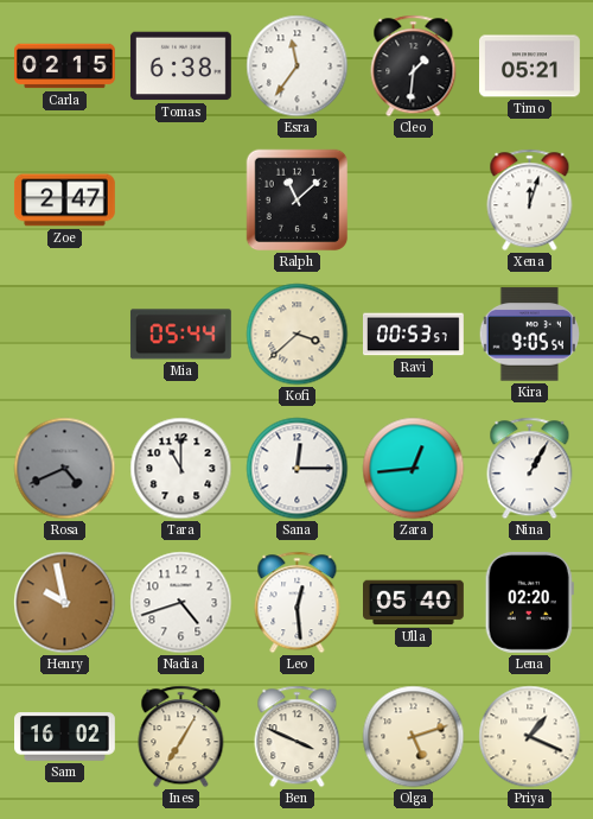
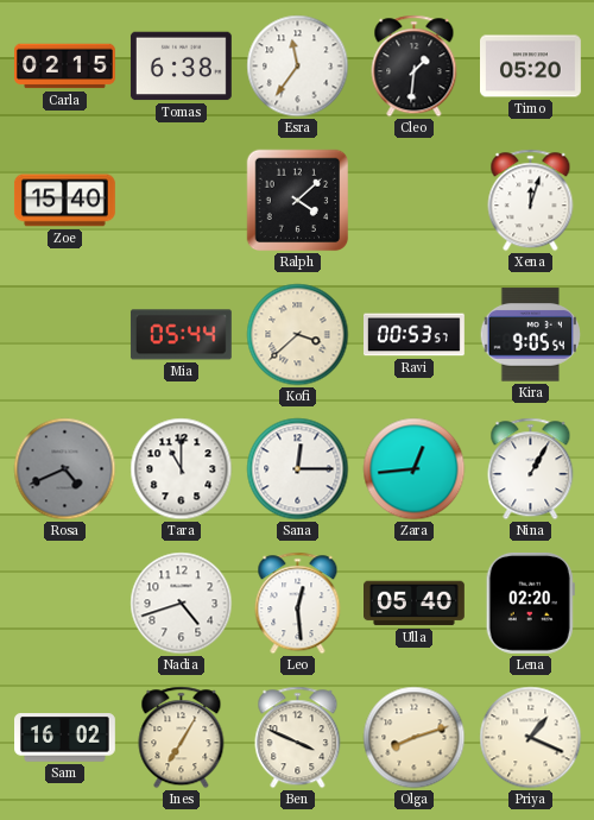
Timo: 05:21 -> 05:20
Zoe: 2:47 -> 15:40
Ralph: 11:08 -> 4:08
Henry: 9:58 -> none
Olga: 5:12 -> 8:12
